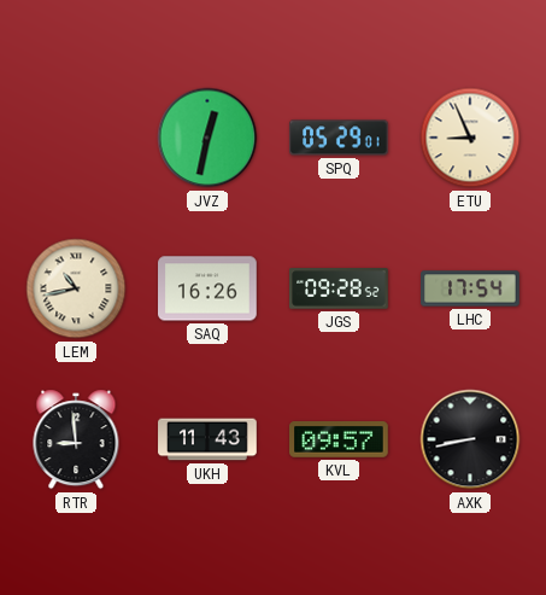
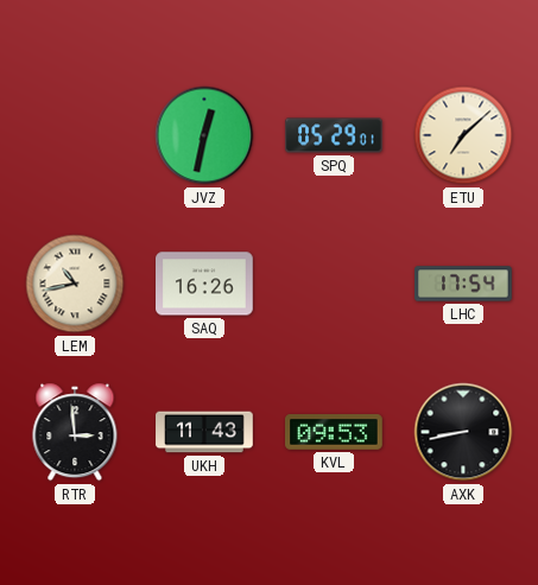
ETU: 8:56 -> 7:08
JGS: 09:28 -> none
RTR: 8:59 -> 2:59
KVL: 09:57 -> 09:53
